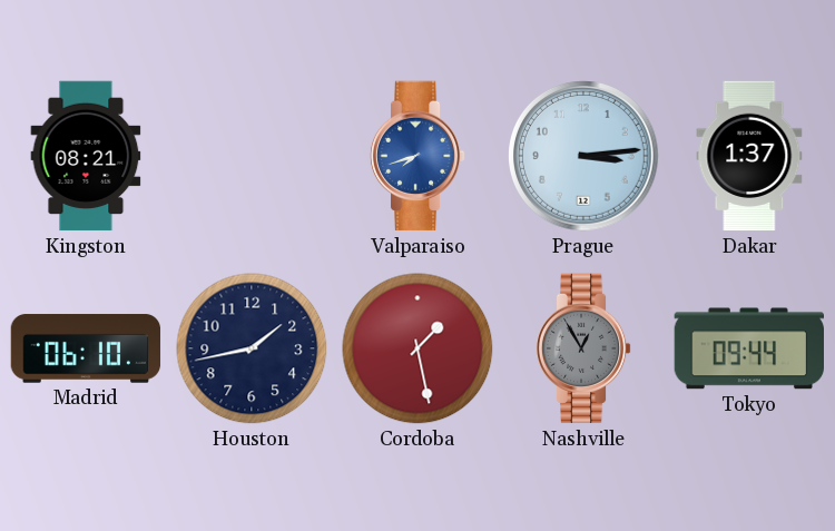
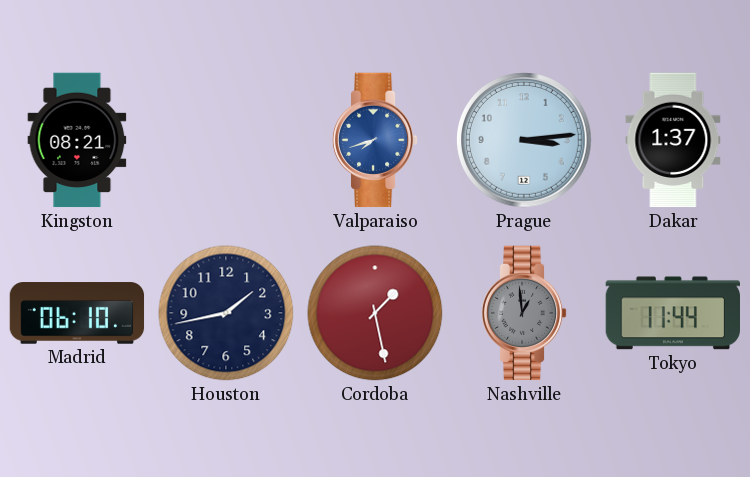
Nashville: 12:55 -> 12:59
Tokyo: 09:44 -> 11:44
